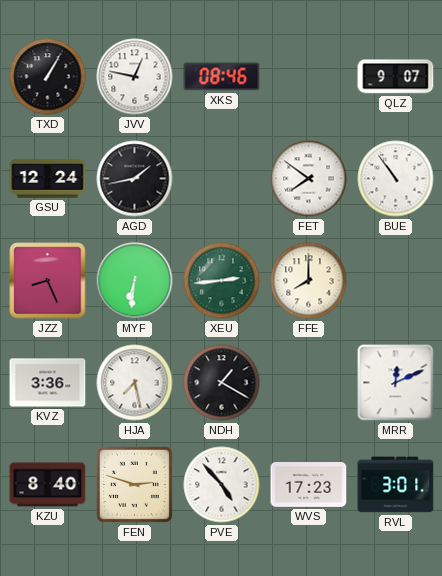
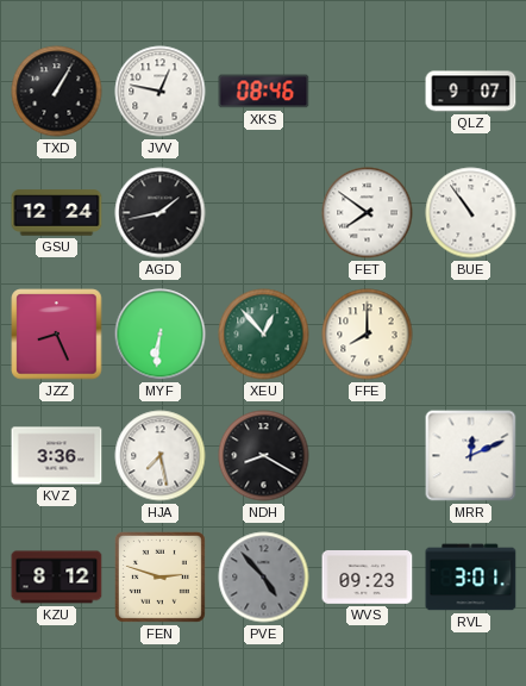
XEU: 2:44 -> 12:53
NDH: 1:20 -> 8:20
KZU: 8:40 -> 8:12
PVE dial: white -> grey
WVS: 17:23 -> 09:23
